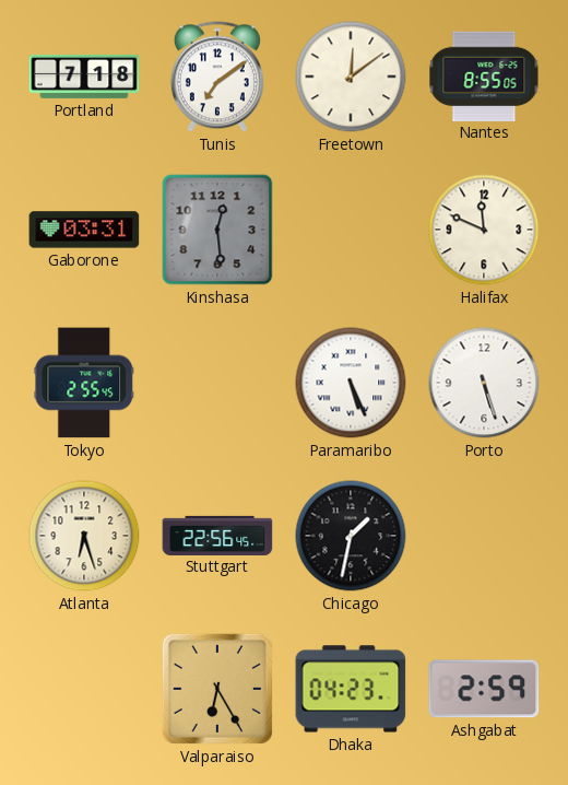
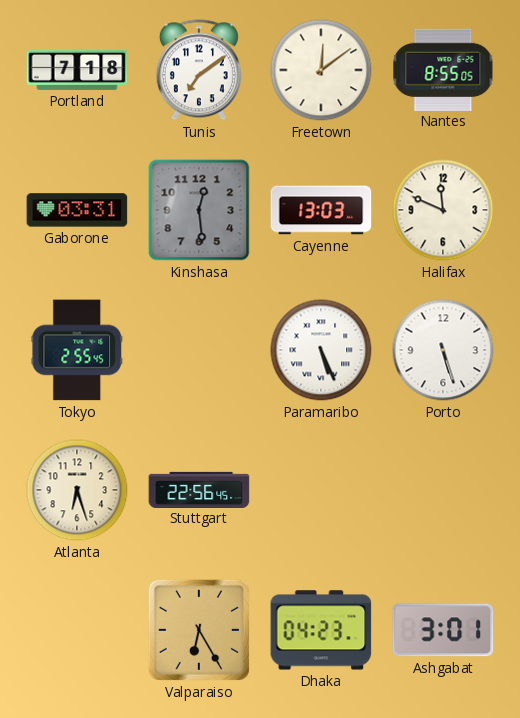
Cayenne: none -> 13:03
Chicago: 1:32 -> none
Ashgabat: 2:59 -> 3:01
